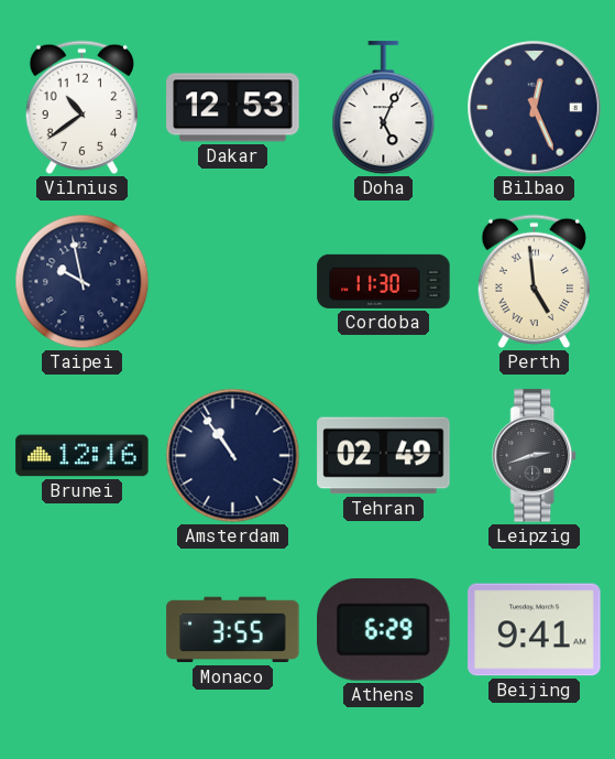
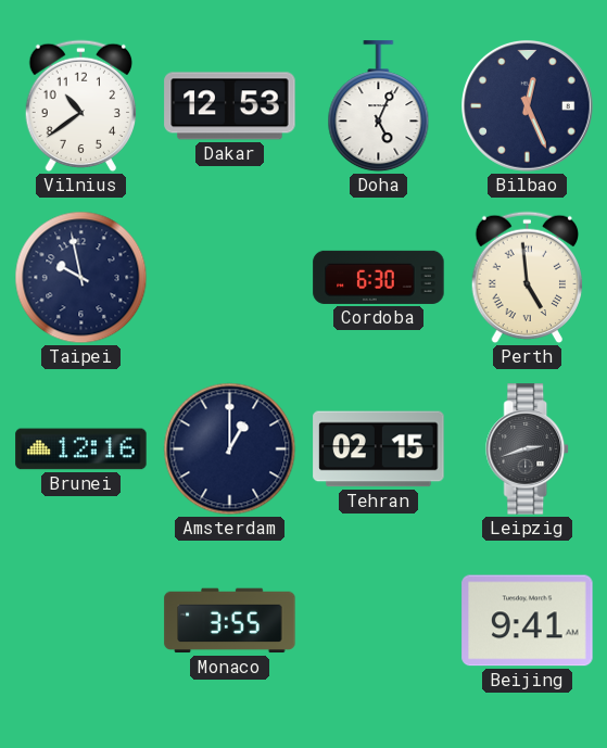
Cordoba: 11:30 -> 6:30
Amsterdam: 10:54 -> 1:00
Tehran: 02:49 -> 02:15
Athens: 6:29 -> none
